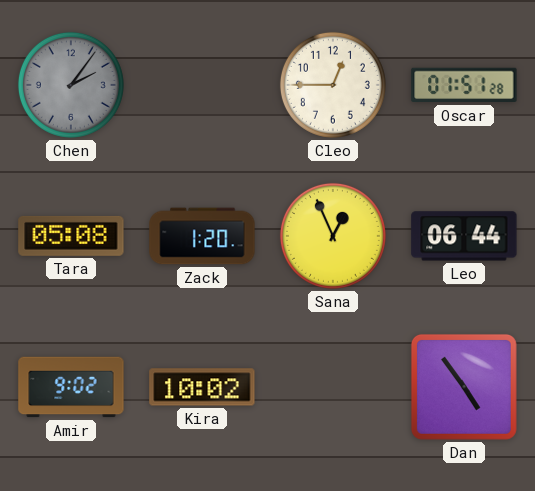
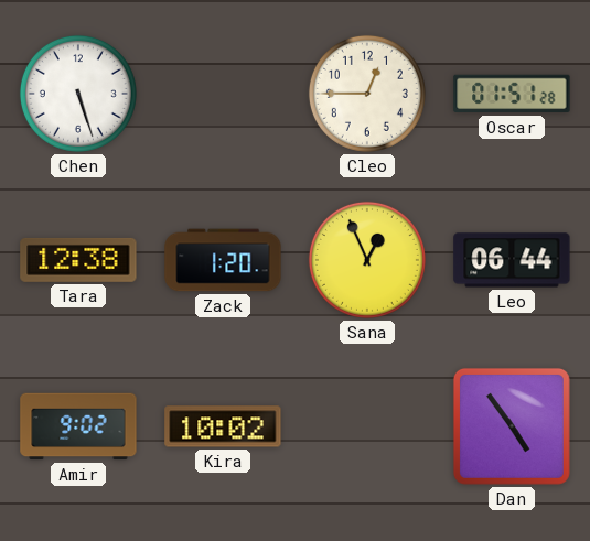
Chen: 2:06 -> 5:27
Chen dial: grey -> white
Tara: 05:08 -> 12:38
